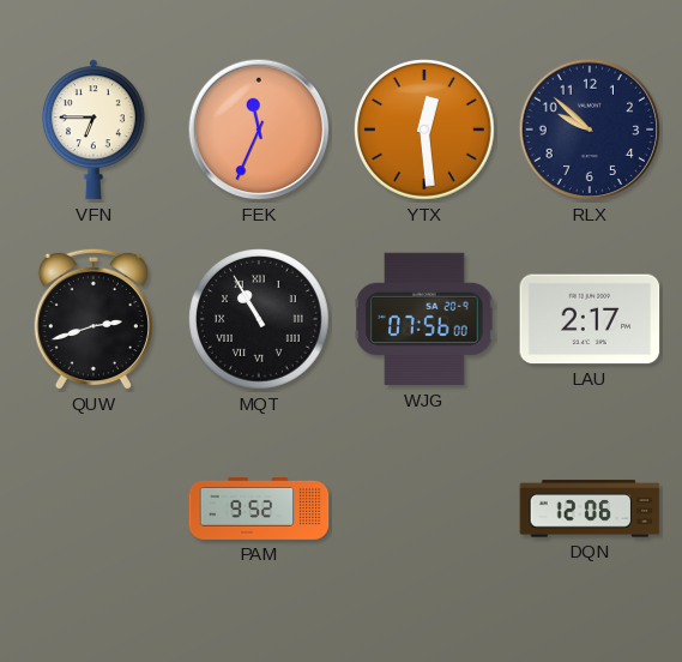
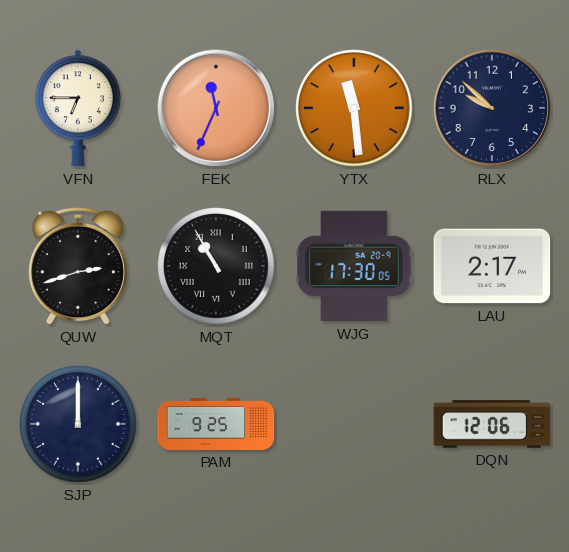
YTX: 12:29 -> 11:29
WJG: 07:56 -> 17:30
SJP: none -> 12:00
PAM: 9:52 -> 9:25
